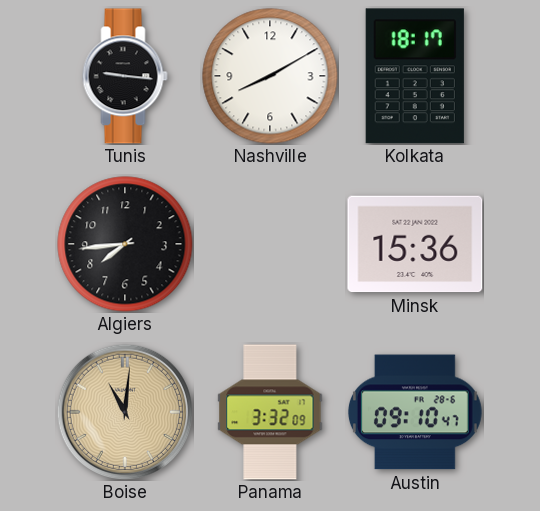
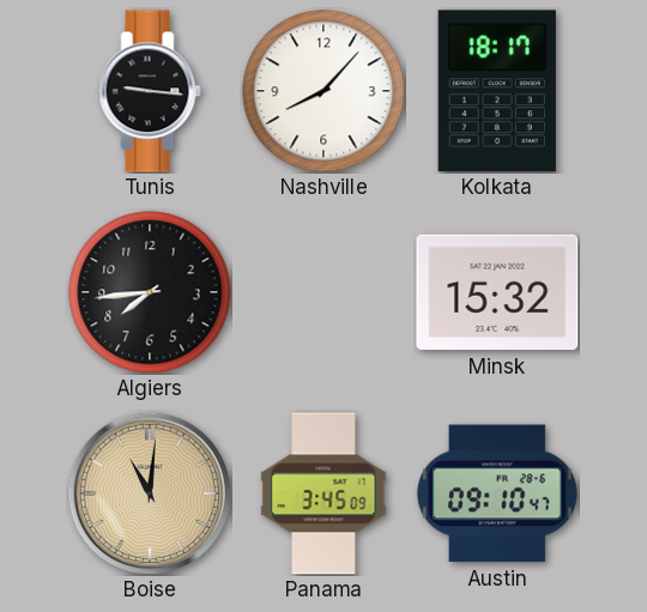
Nashville: 8:10 -> 8:07
Minsk: 15:36 -> 15:32
Panama: 3:32 -> 3:45
